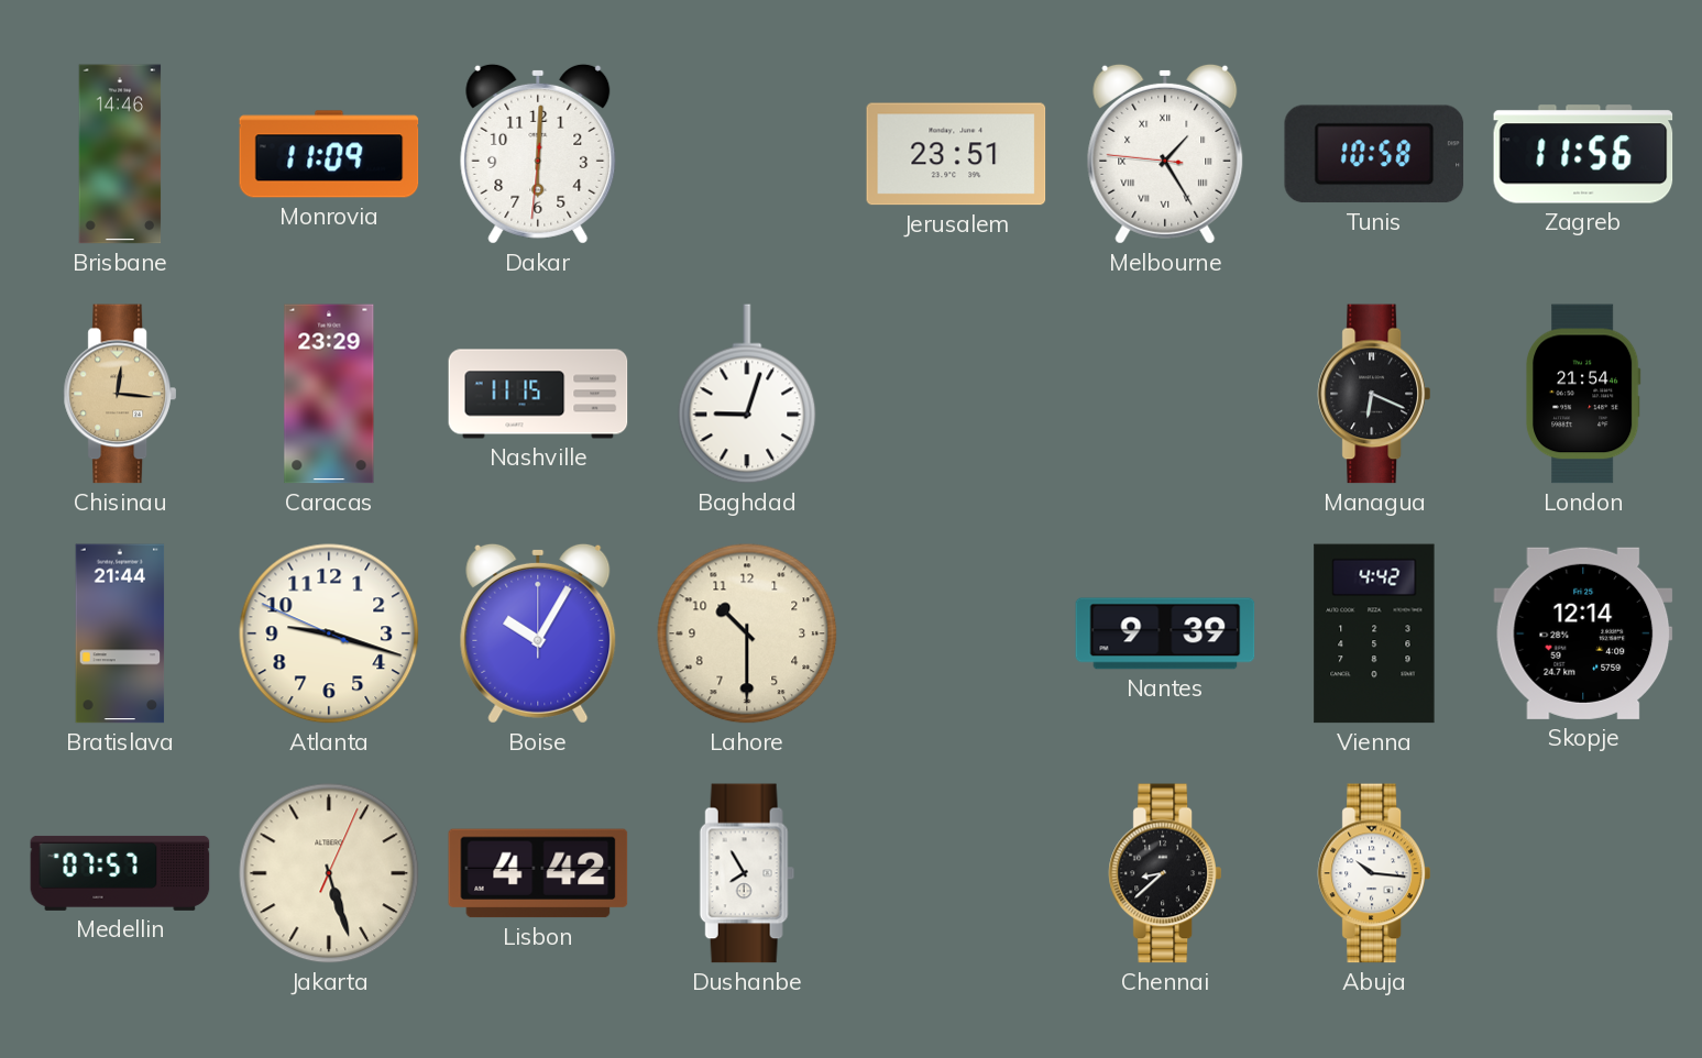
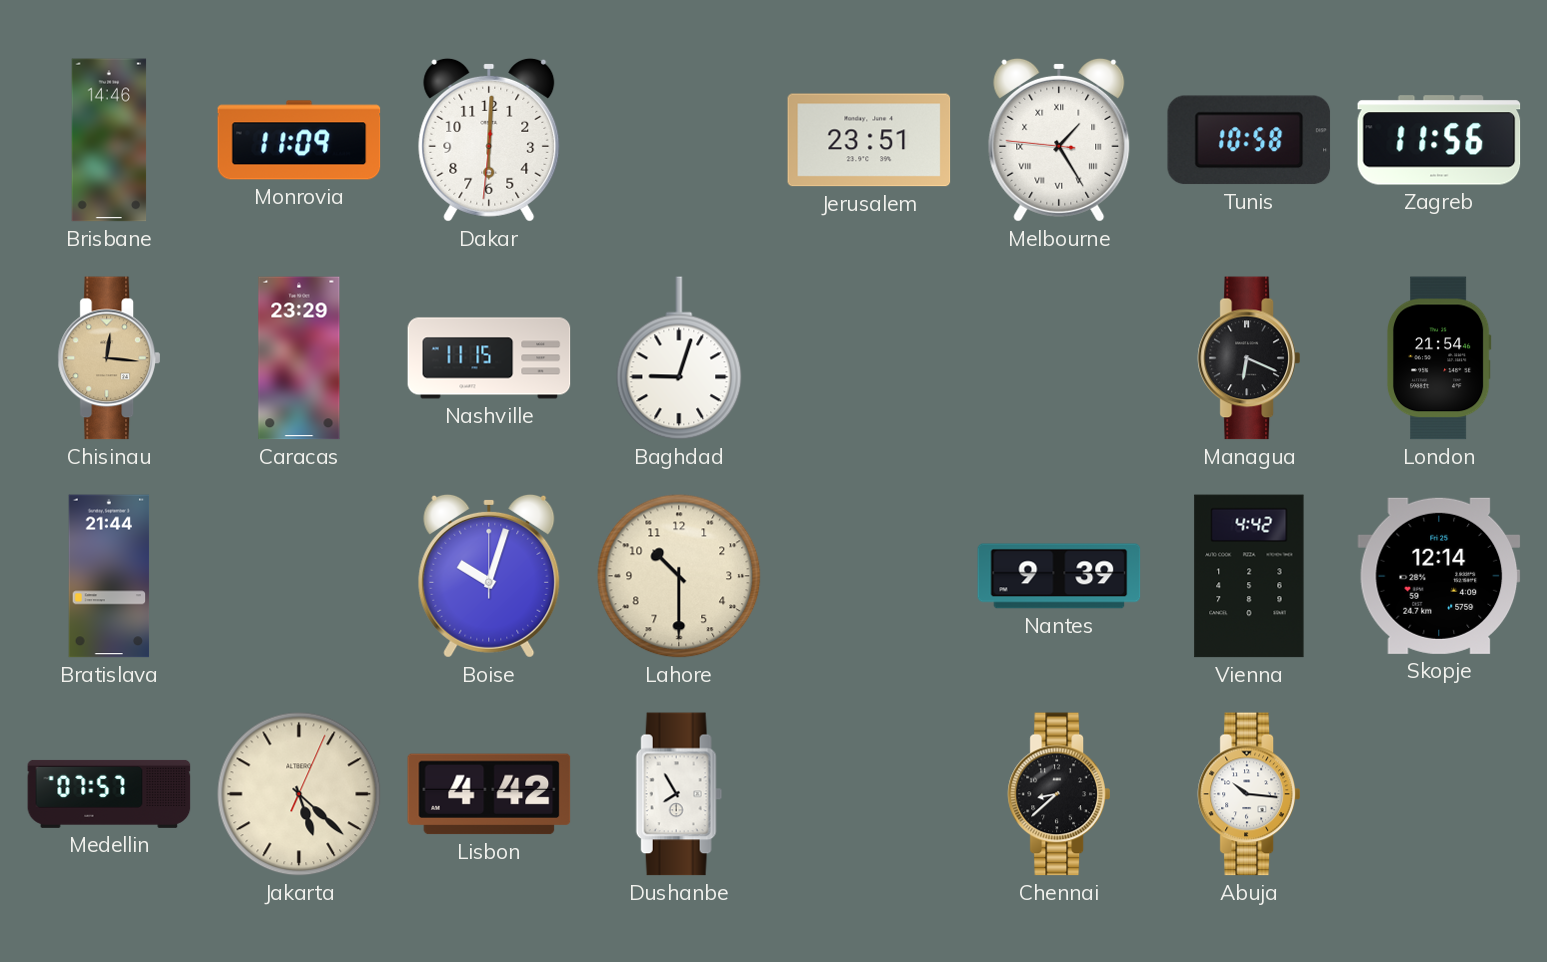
Atlanta: 9:17 -> none
Boise: 10:05 -> 10:03
Jakarta: 5:27 -> 5:22
